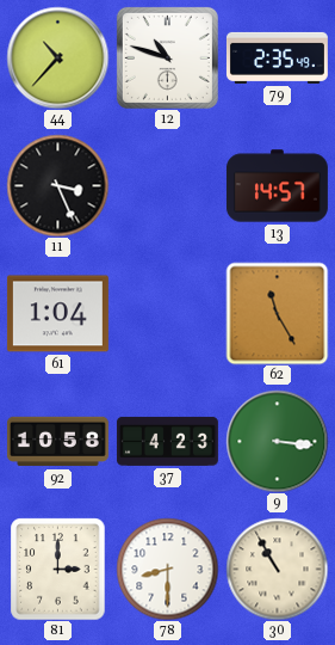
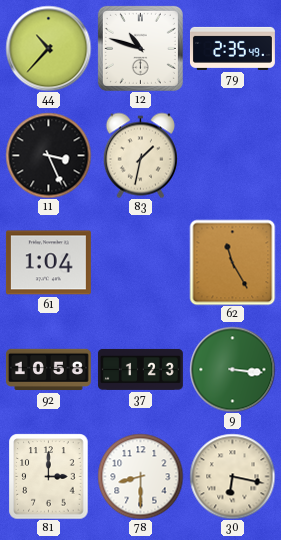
83: none -> 1:32
13: 14:57 -> none
37: 4:23 -> 1:23
30: 10:55 -> 6:17
